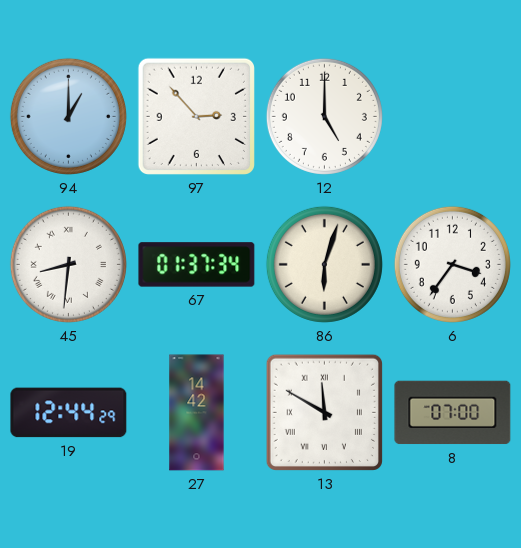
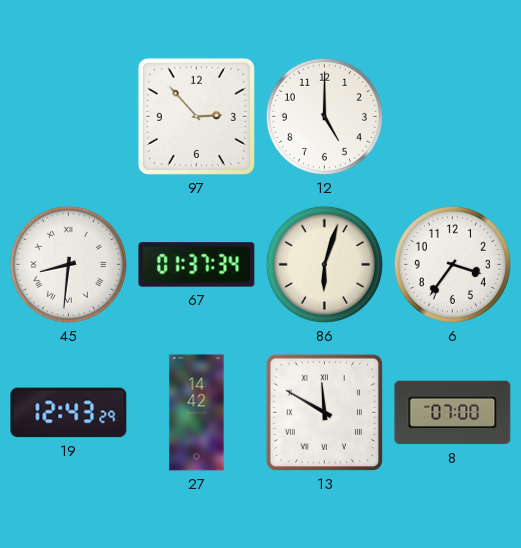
94: 1:00 -> none
19: 12:44 -> 12:43
